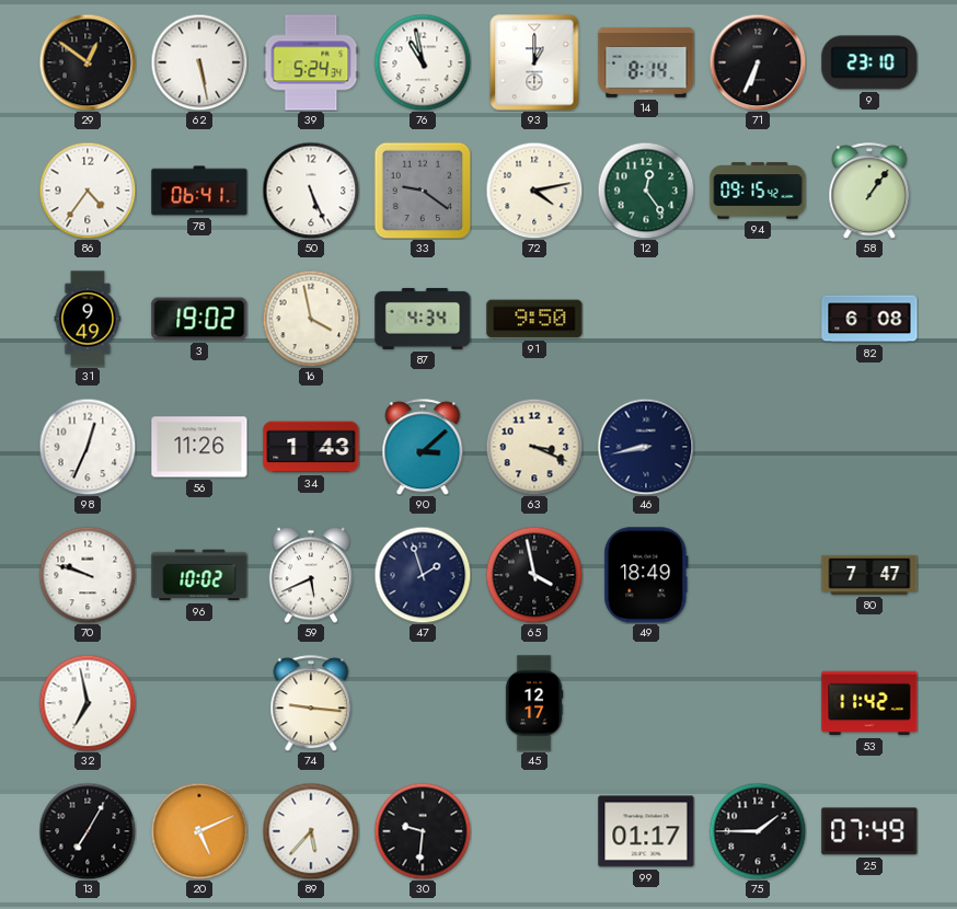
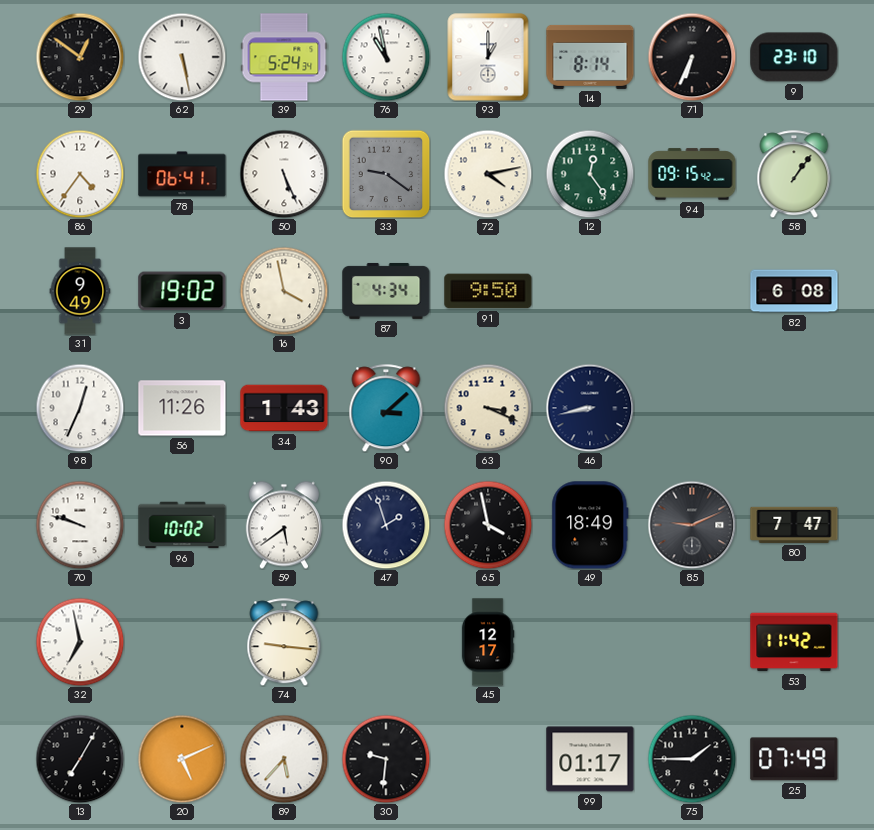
59: 5:41 -> 5:39
85: none -> 9:11
